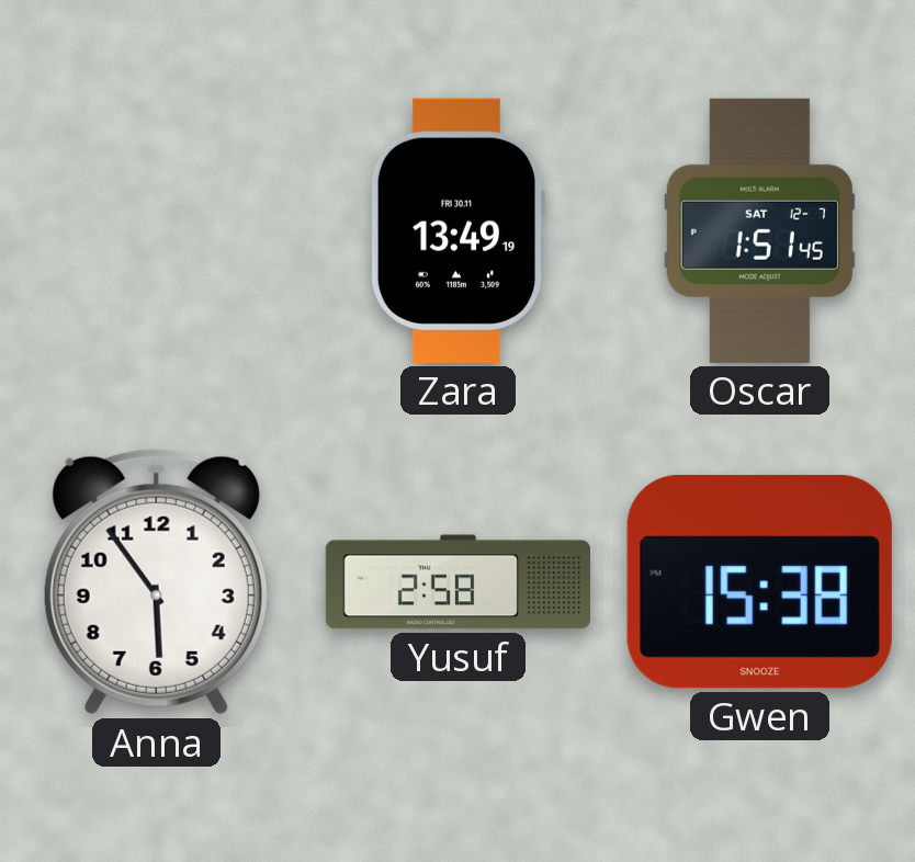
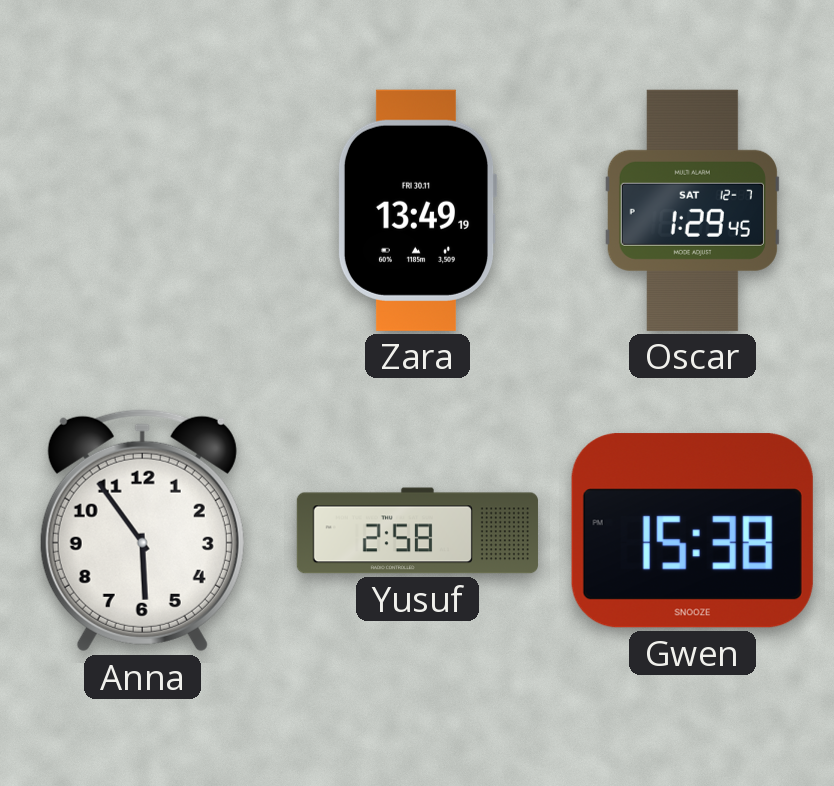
Oscar: 1:51 -> 1:29
